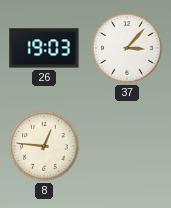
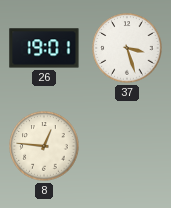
26: 19:03 -> 19:01
37: 3:07 -> 3:27
